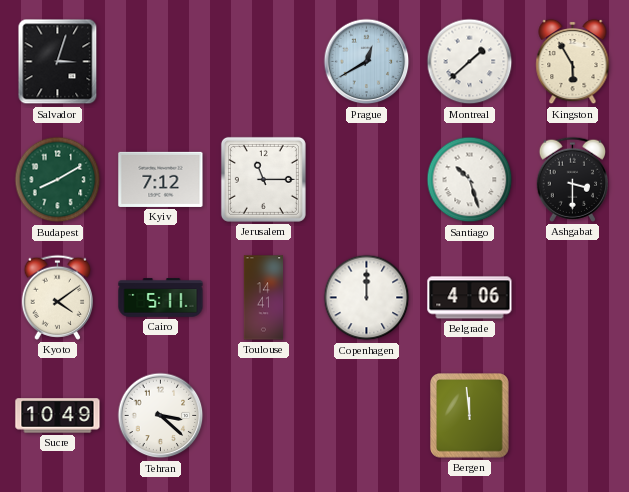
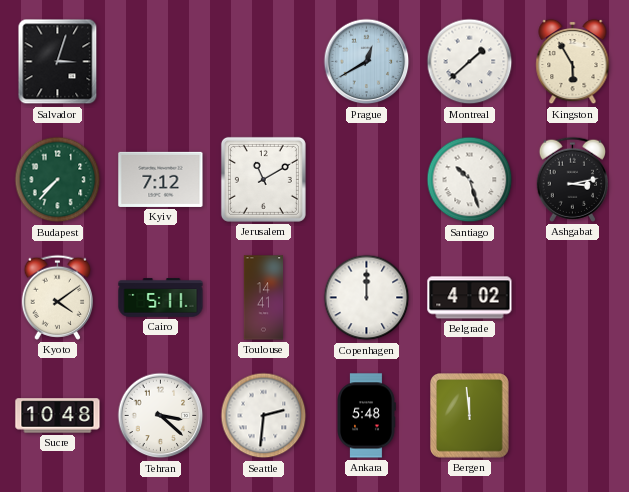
Budapest: 8:10 -> 7:37
Jerusalem: 11:15 -> 11:10
Ashgabat: 3:30 -> 3:13
Belgrade: 4:06 -> 4:02
Sucre: 10:49 -> 10:48
Seattle: none -> 2:31
Ankara: none -> 5:48
